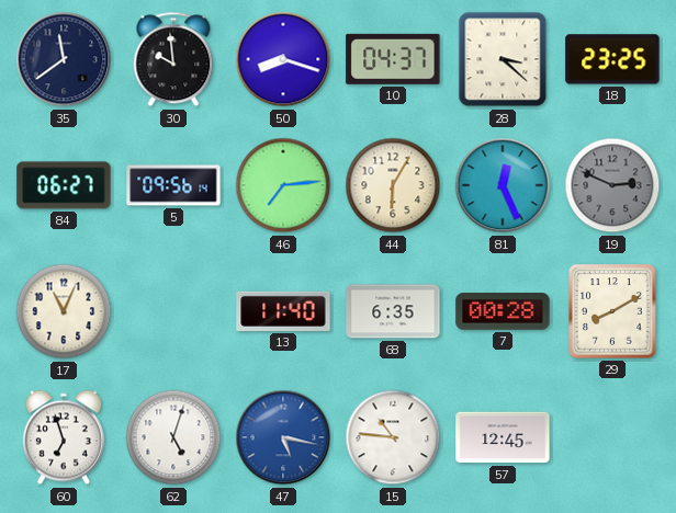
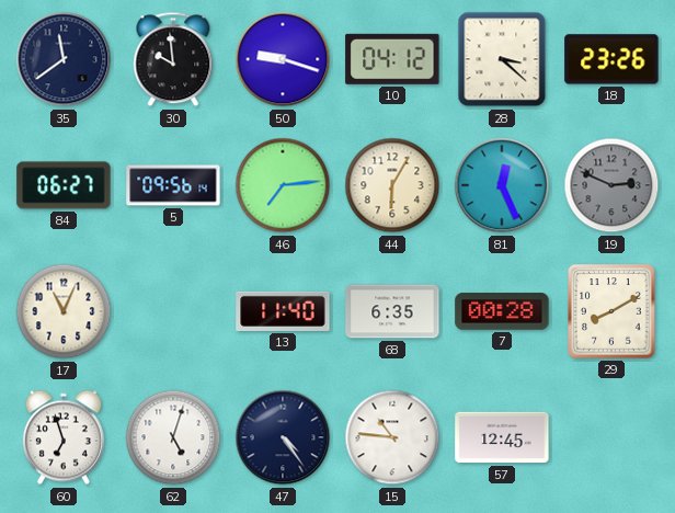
50: 8:18 -> 9:18
10: 04:37 -> 04:12
18: 23:25 -> 23:26
47: 5:17 -> 4:24
47 dial: blue -> navy
